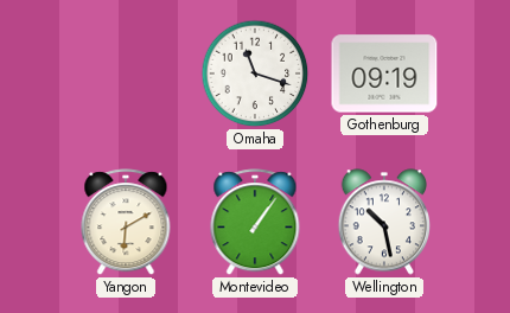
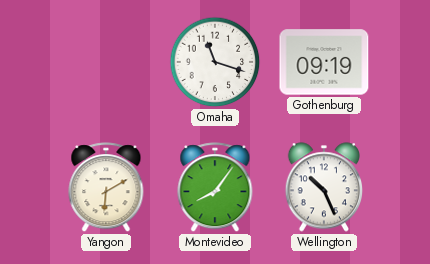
Montevideo: 1:06 -> 8:06
Wellington: 10:28 -> 10:26
